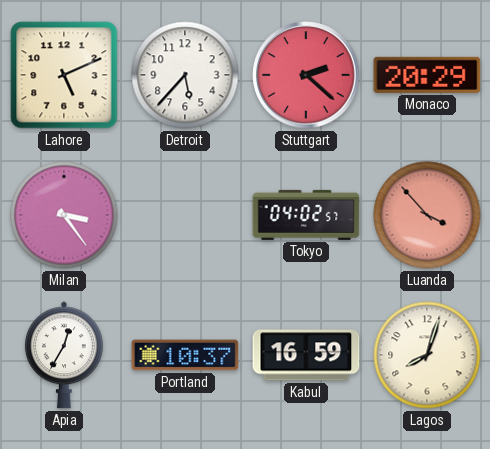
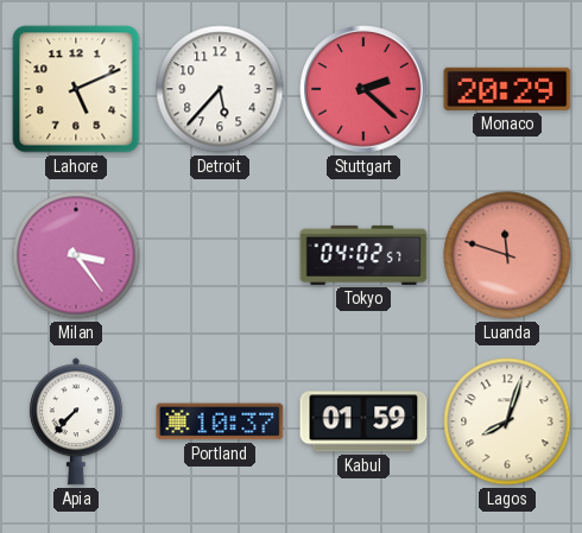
Luanda: 3:53 -> 11:48
Apia: 12:35 -> 7:37
Kabul: 16:59 -> 01:59
